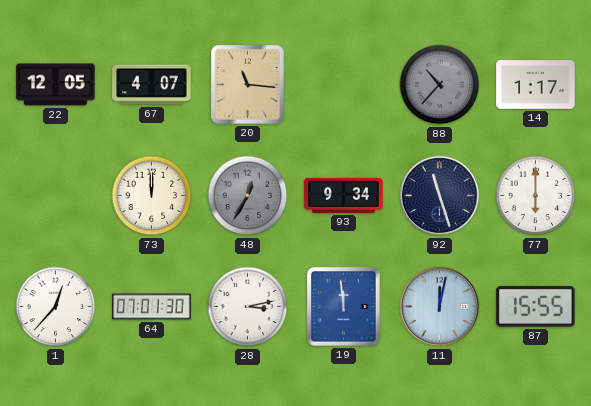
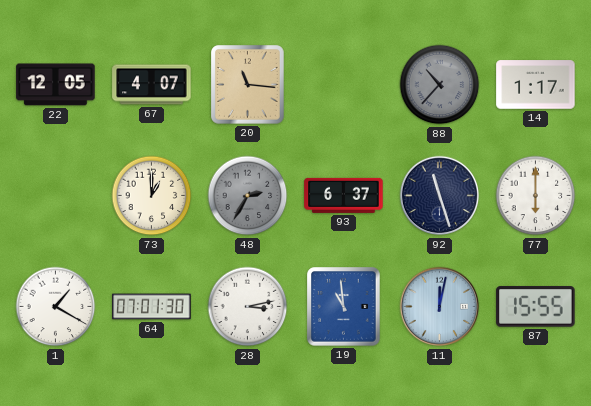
73: 12:00 -> 1:00
48: 12:35 -> 2:35
93: 9:34 -> 6:37
1: 12:37 -> 1:20
19: 11:59 -> 10:59
